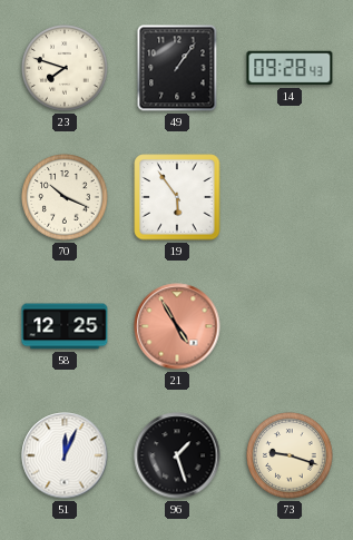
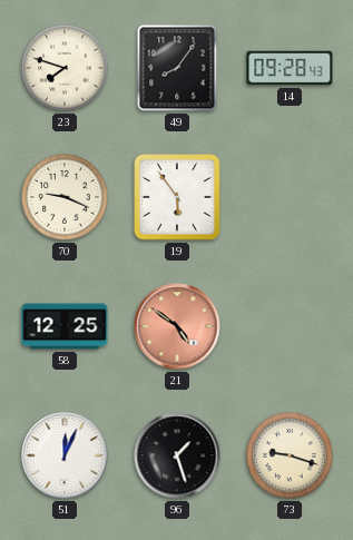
49: 1:06 -> 8:06
70: 10:19 -> 9:19
21: 4:55 -> 4:51
